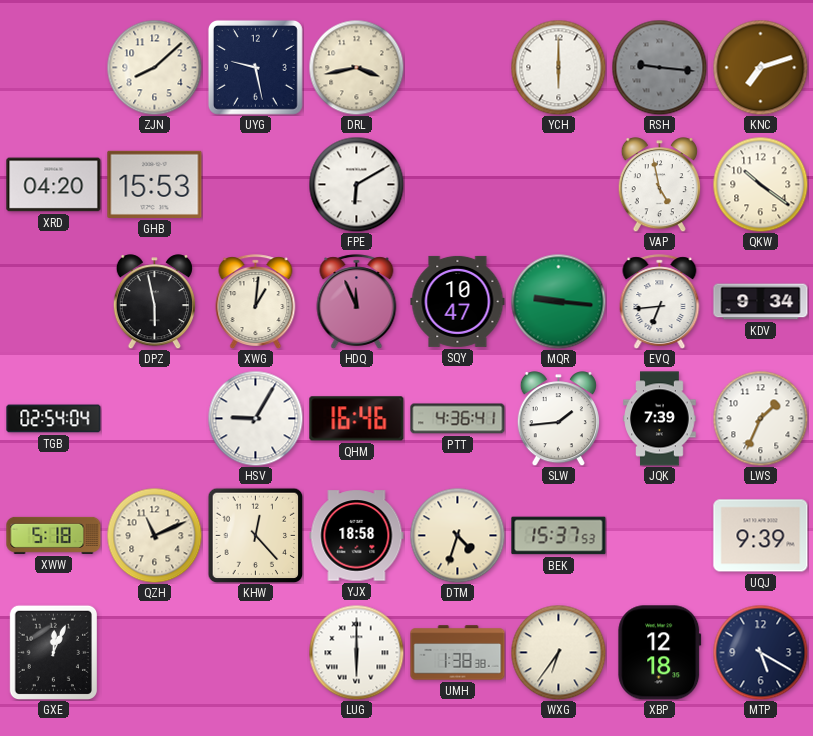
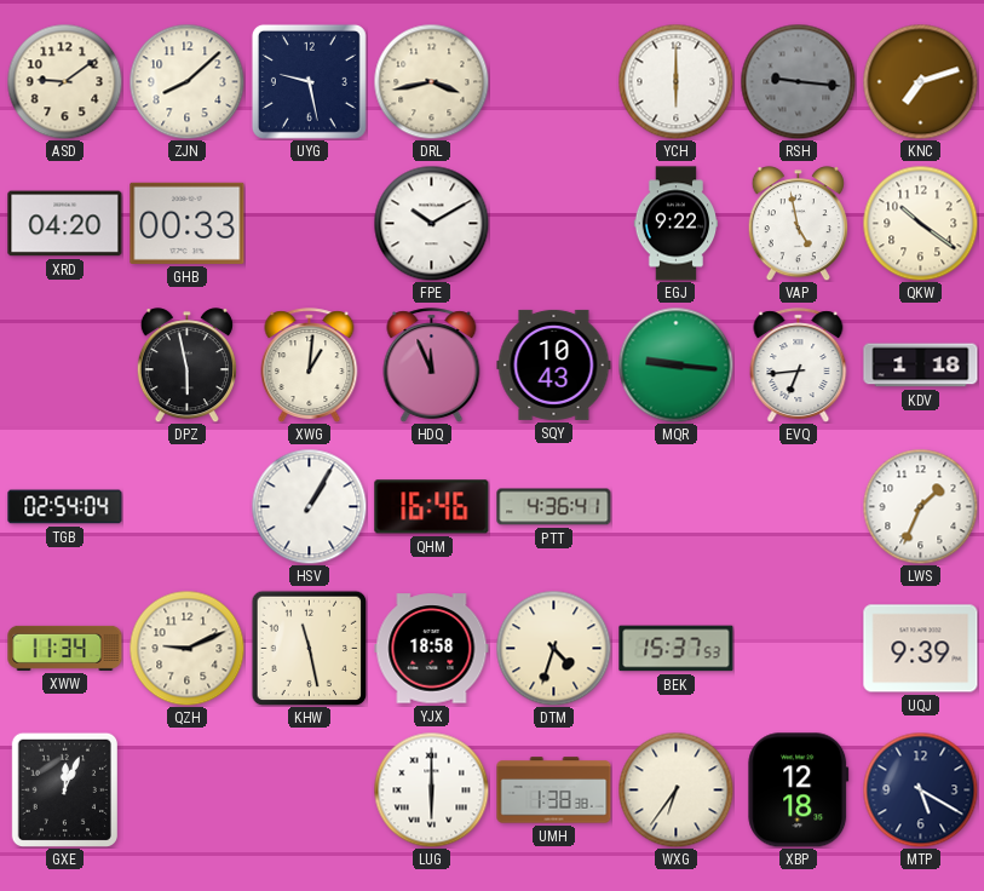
ASD: none -> 9:09
GHB: 15:53 -> 00:33
FPE: 6:10 -> 10:10
EGJ: none -> 9:22
SQY: 10:47 -> 10:43
KDV: 9:34 -> 1:18
HSV: 9:05 -> 1:05
SLW: 1:44 -> none
JQK: 7:39 -> none
XWW: 5:18 -> 11:34
QZH: 11:11 -> 9:11
KHW: 12:23 -> 11:28
